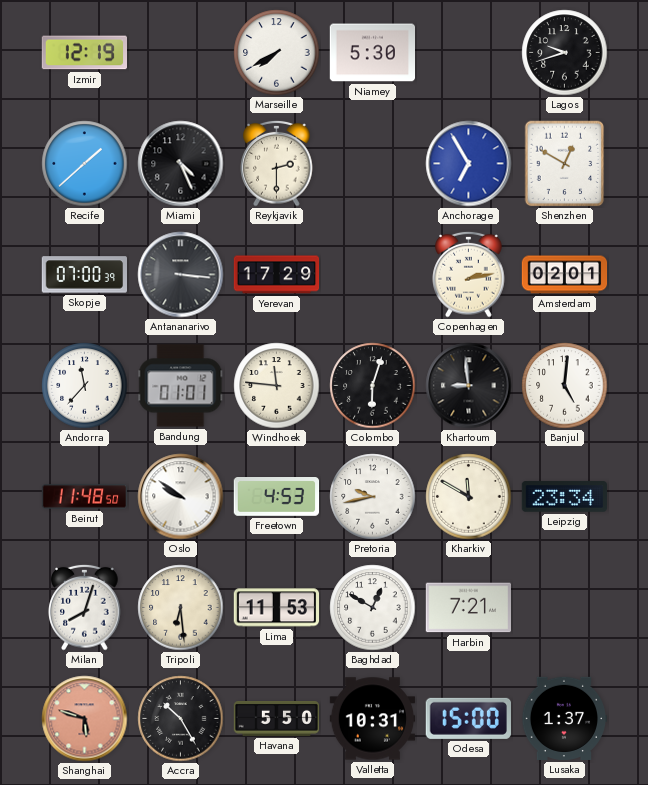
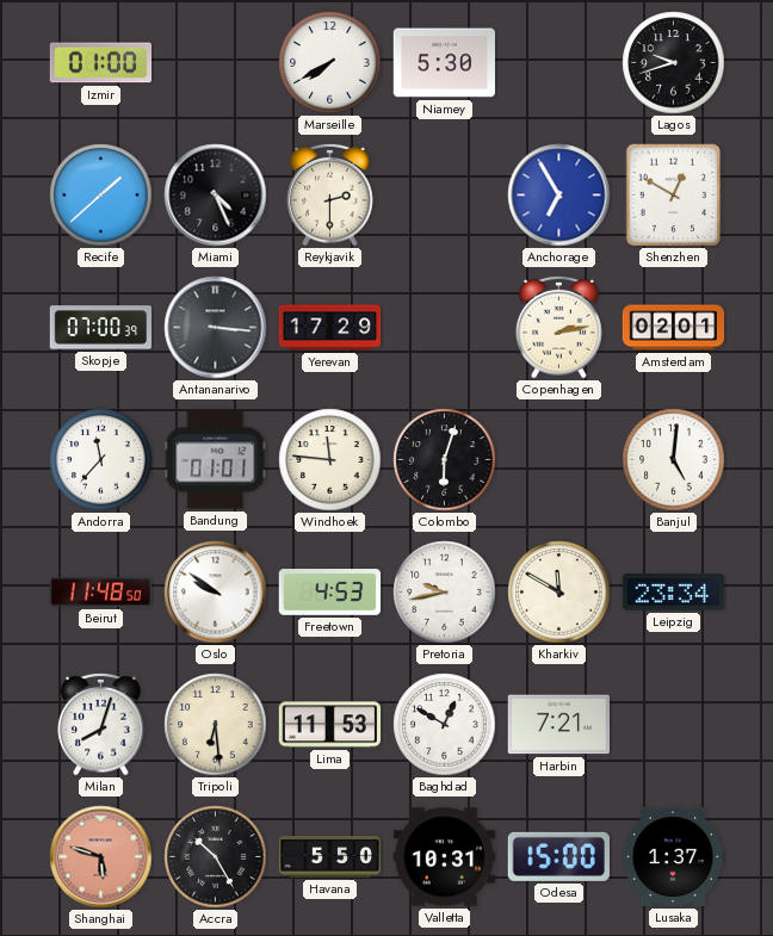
Izmir: 12:19 -> 01:00
Khartoum: 8:59 -> none
